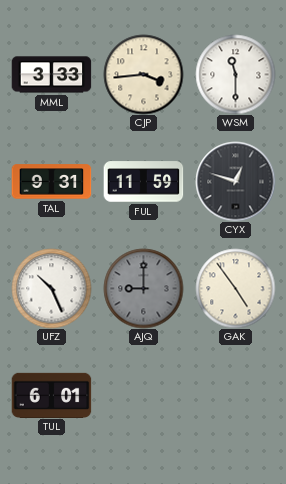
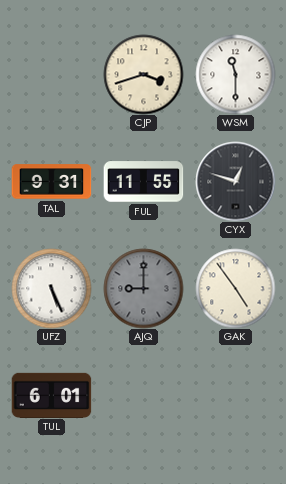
MML: 3:33 -> none
CJP: 3:44 -> 3:42
FUL: 11:59 -> 11:55
UFZ: 10:26 -> 5:26
